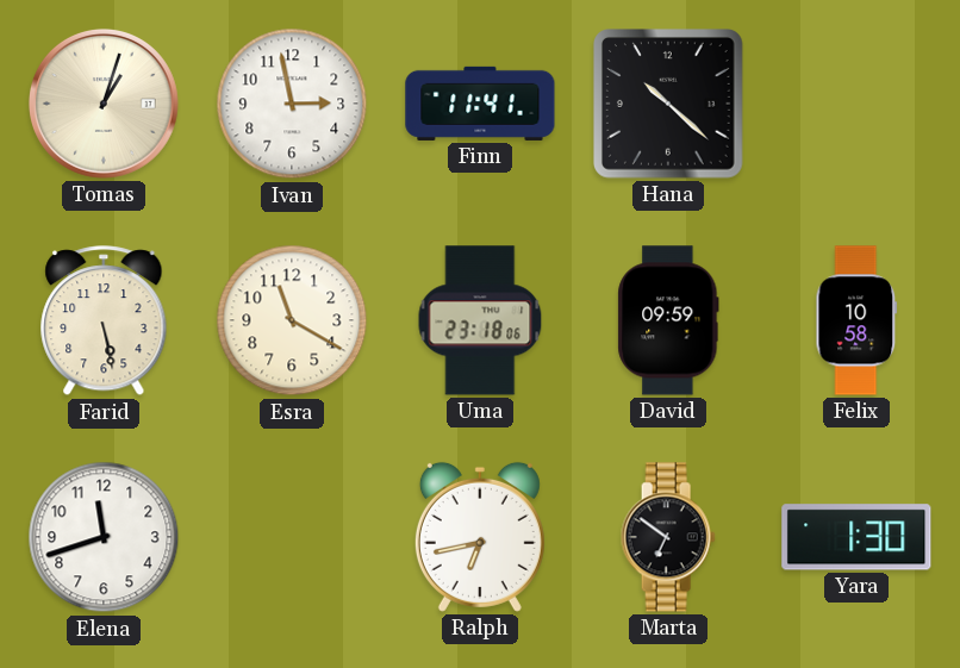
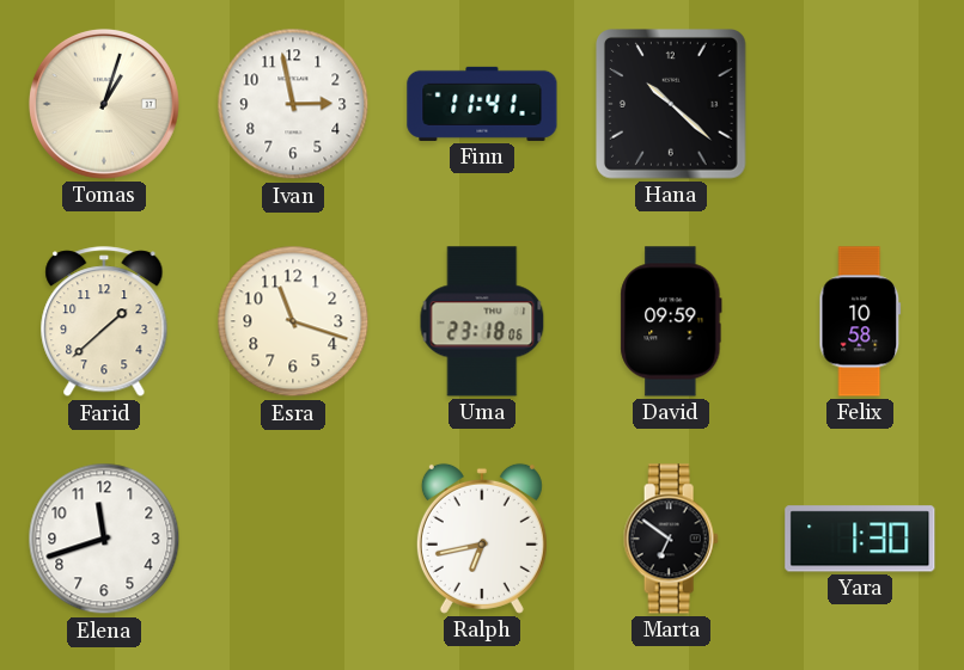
Farid: 5:28 -> 1:38
Esra: 11:20 -> 11:18
